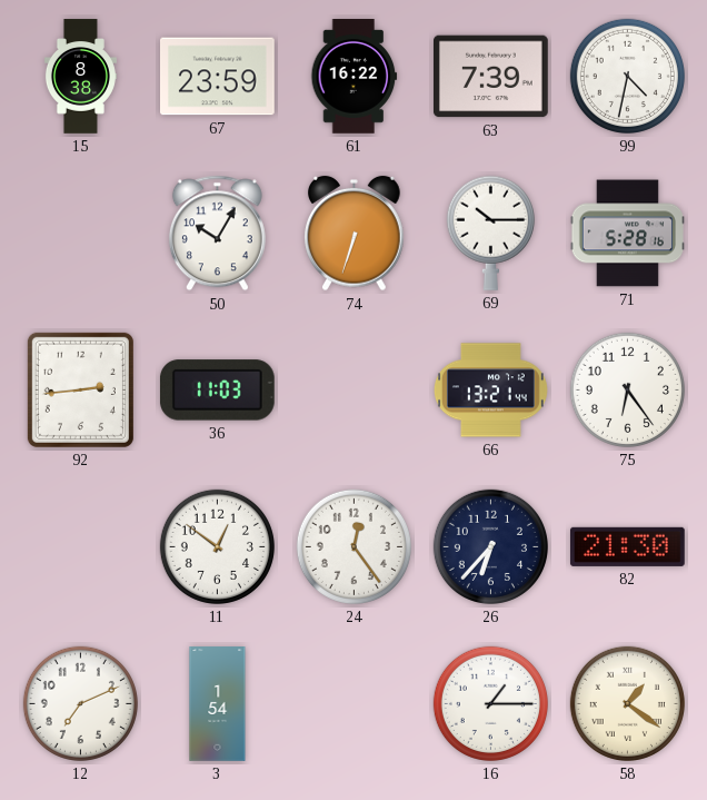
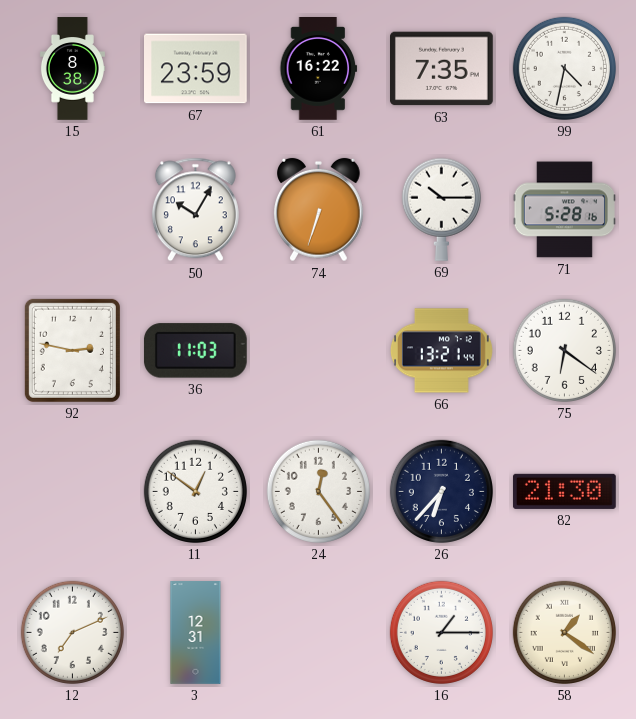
63: 7:39 -> 7:35
92: 2:44 -> 2:47
75: 6:24 -> 6:21
3: 1:54 -> 12:31
